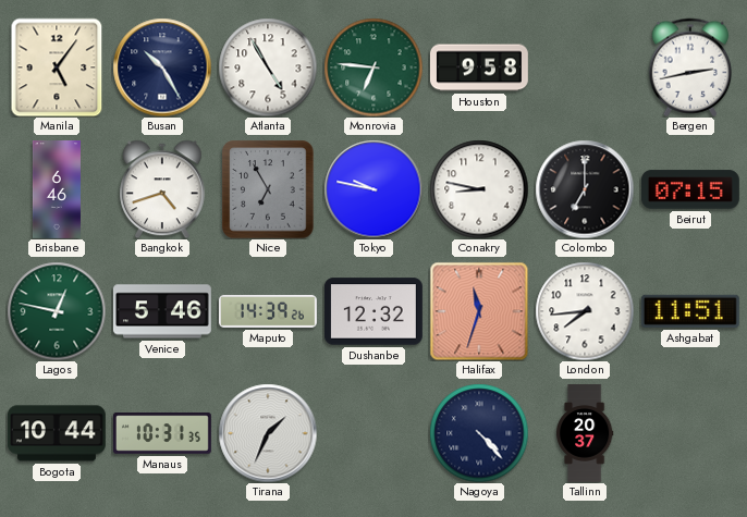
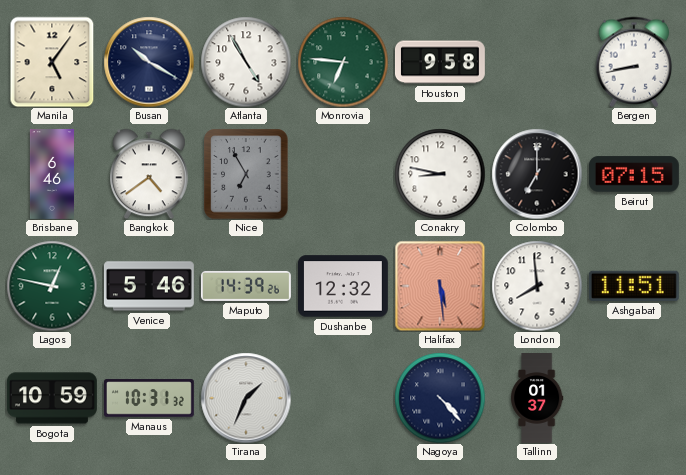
Busan: 10:25 -> 10:20
Bergen: 2:43 -> 8:43
Bangkok: 4:42 -> 4:39
Tokyo: 9:47 -> none
Halifax: 11:33 -> 5:29
London: 7:44 -> 7:59
Bogota: 10:44 -> 10:59
Manaus: 10:31:35 -> 10:31:32
Tallinn: 20:37 -> 01:37
